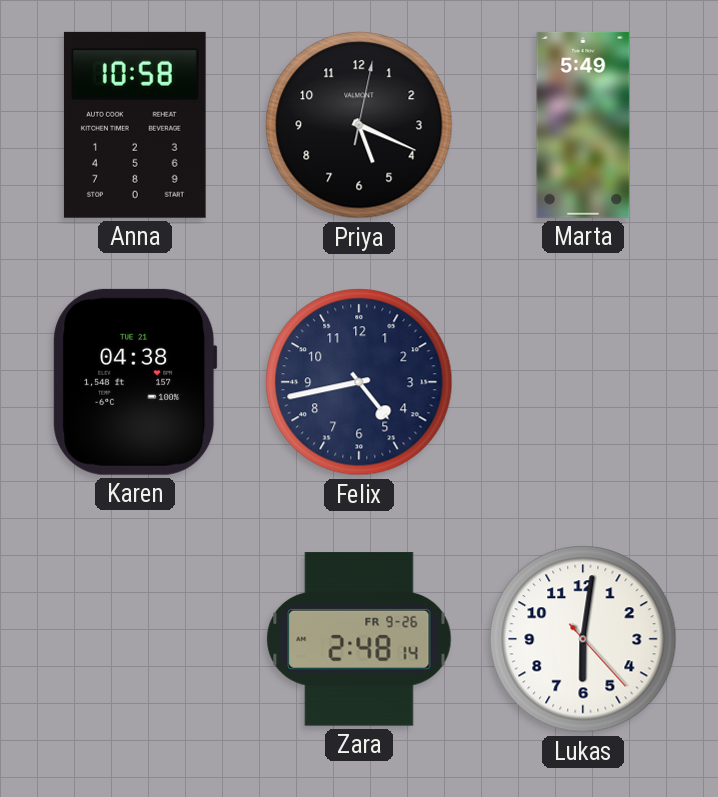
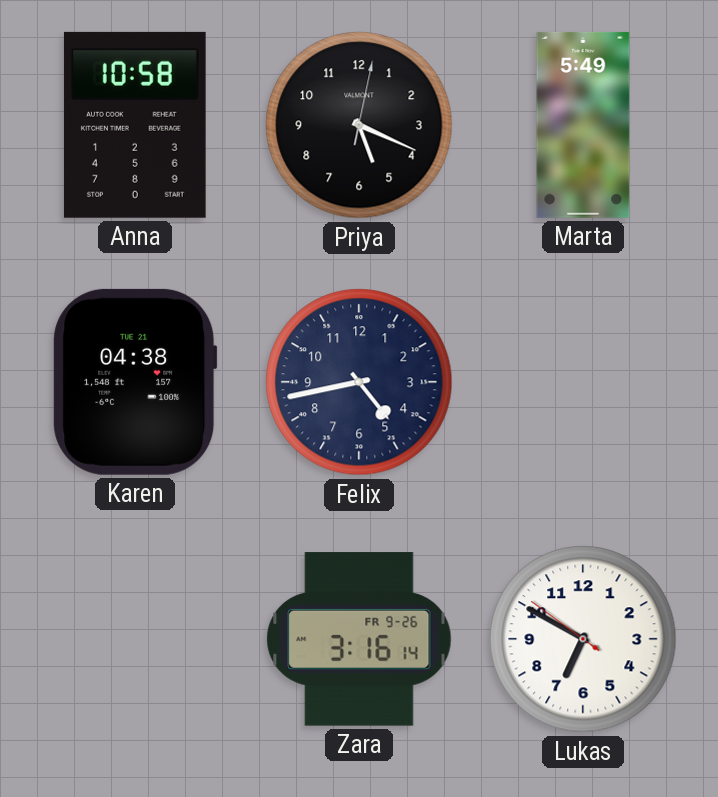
Zara: 2:48 -> 3:16
Lukas: 6:01 -> 6:49
